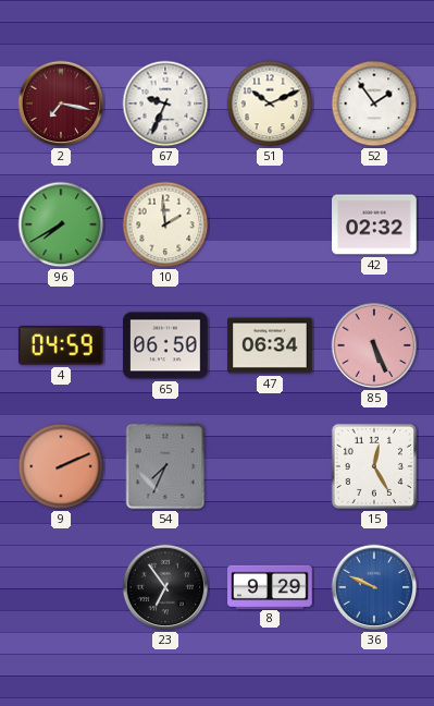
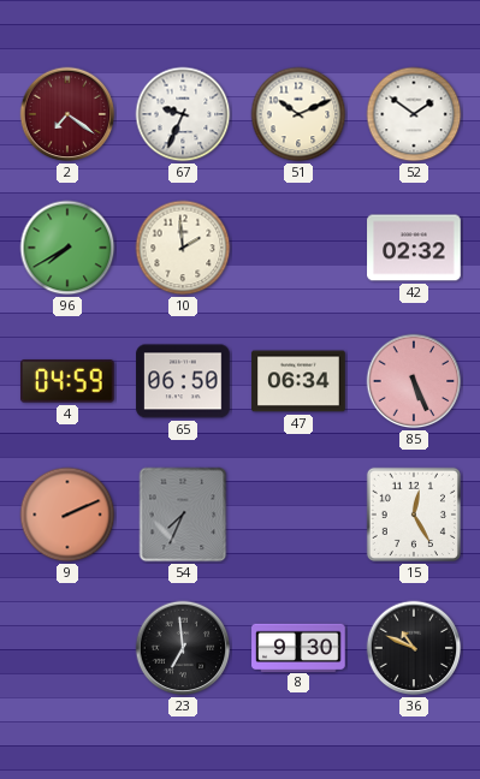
2: 7:17 -> 7:21
52: 1:54 -> 1:51
23: 6:54 -> 6:59
8: 9:29 -> 9:30
36: 9:49 -> 10:49
36 dial: blue -> black
